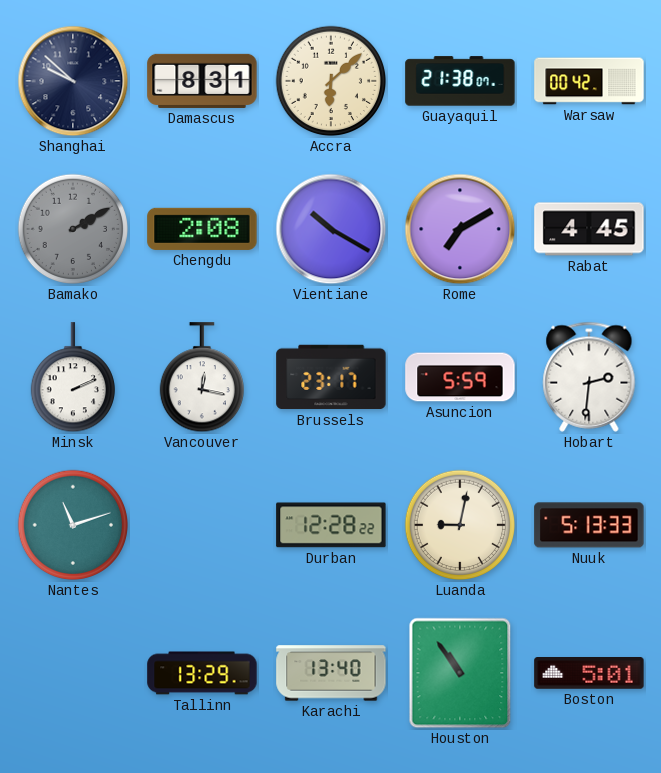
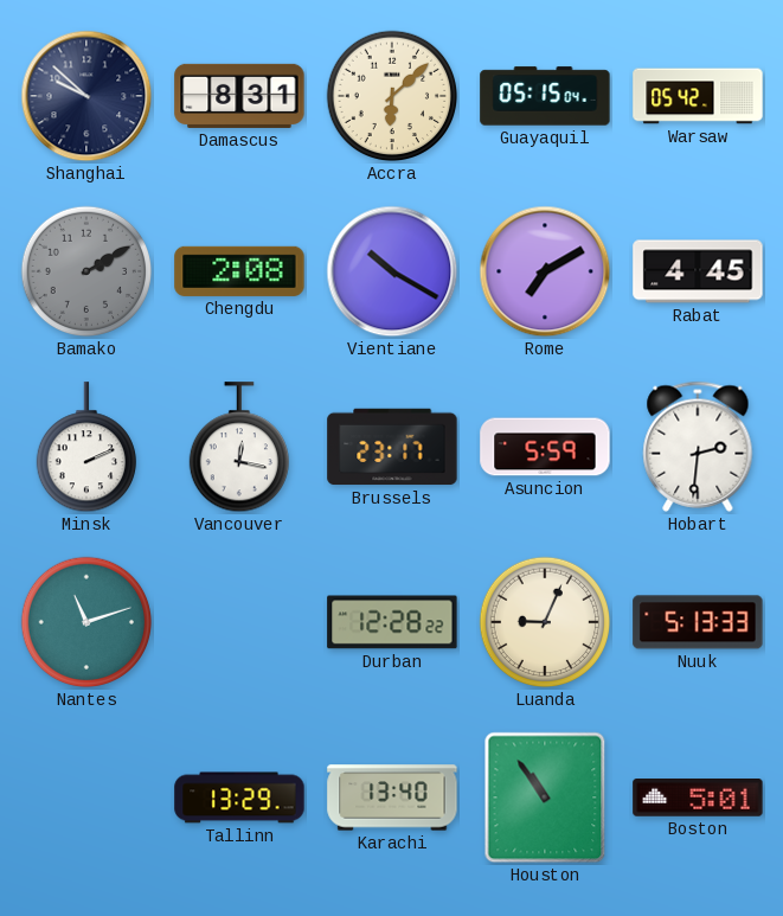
Guayaquil: 21:38 -> 05:15
Warsaw: 00:42 -> 05:42
Luanda: 9:02 -> 9:04
